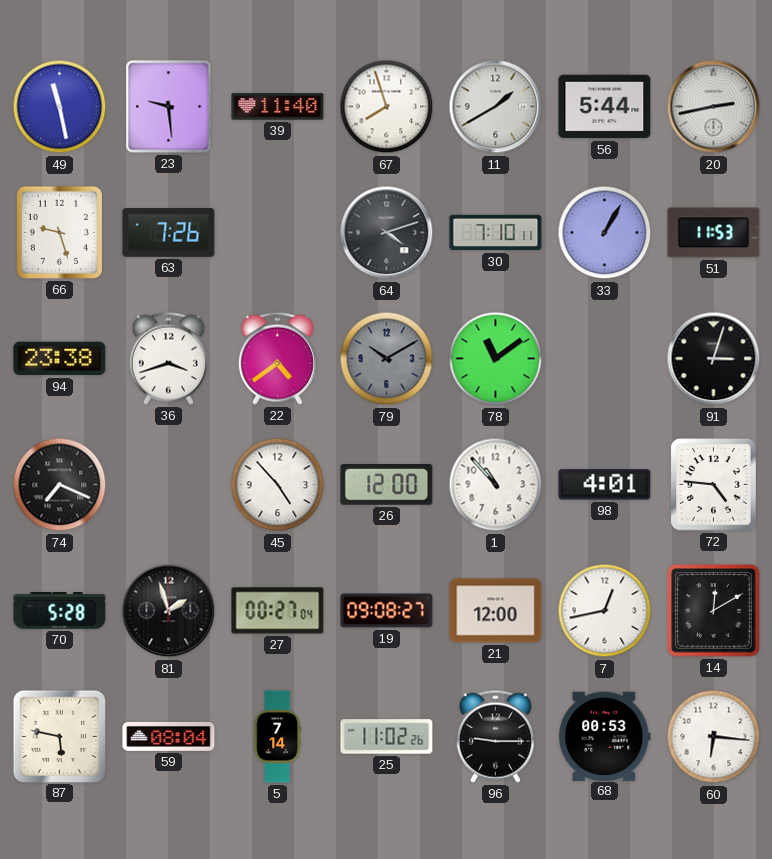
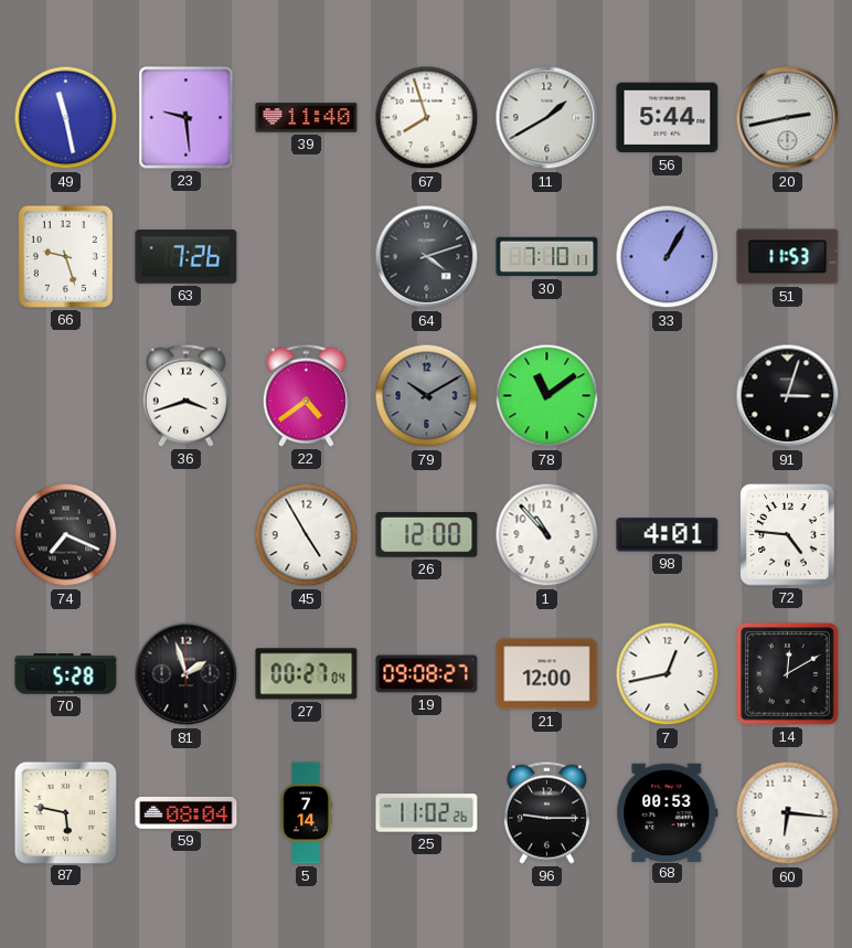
94: 23:38 -> none
45: 4:53 -> 4:55
